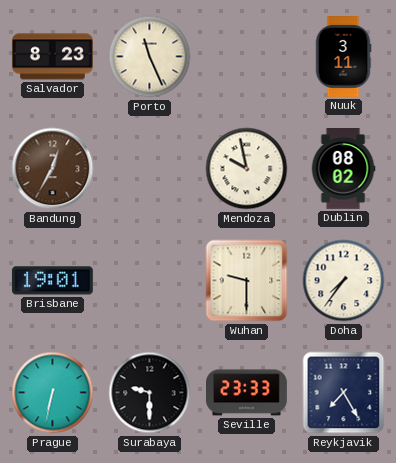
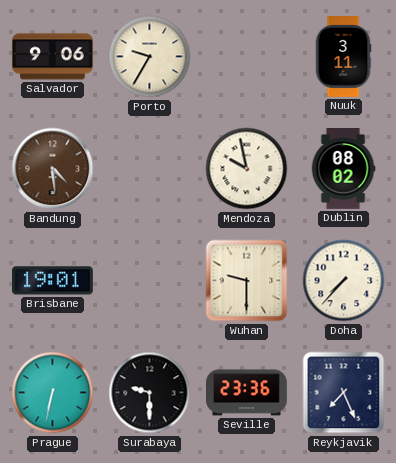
Salvador: 8:23 -> 9:06
Porto: 11:26 -> 9:35
Bandung: 12:35 -> 4:29
Doha: 7:36 -> 7:37
Seville: 23:33 -> 23:36
Reykjavik: 7:25 -> 7:26
